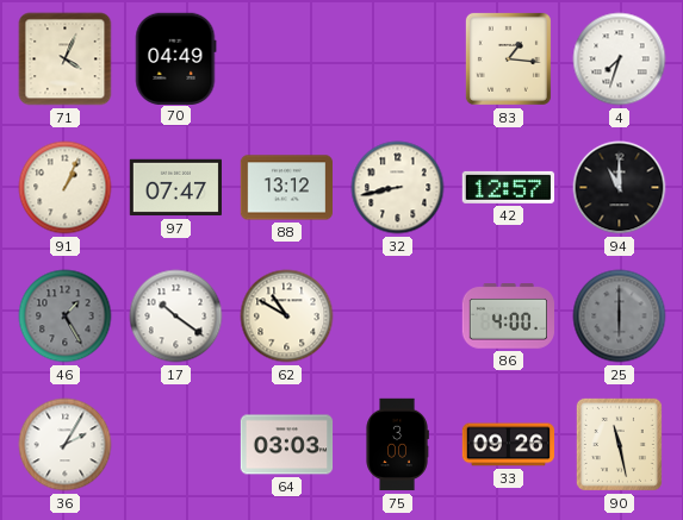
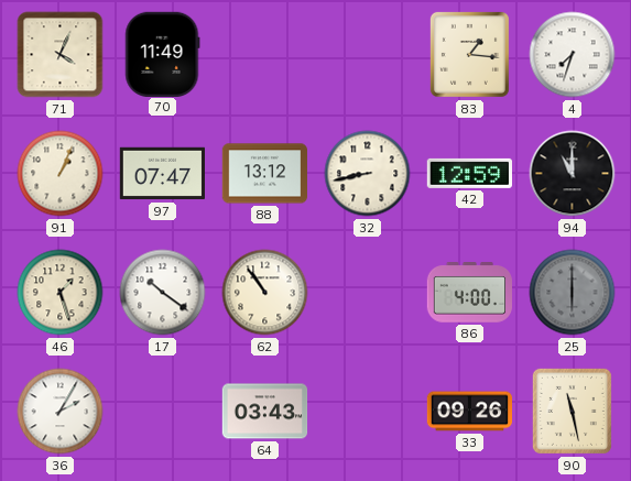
70: 04:49 -> 11:49
42: 12:57 -> 12:59
46: 1:25 -> 1:27
46 dial: grey -> cream
62: 10:50 -> 10:54
64: 03:03 -> 03:43
75: 3:00 -> none
